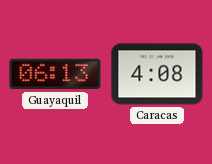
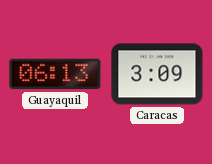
Caracas: 4:08 -> 3:09
